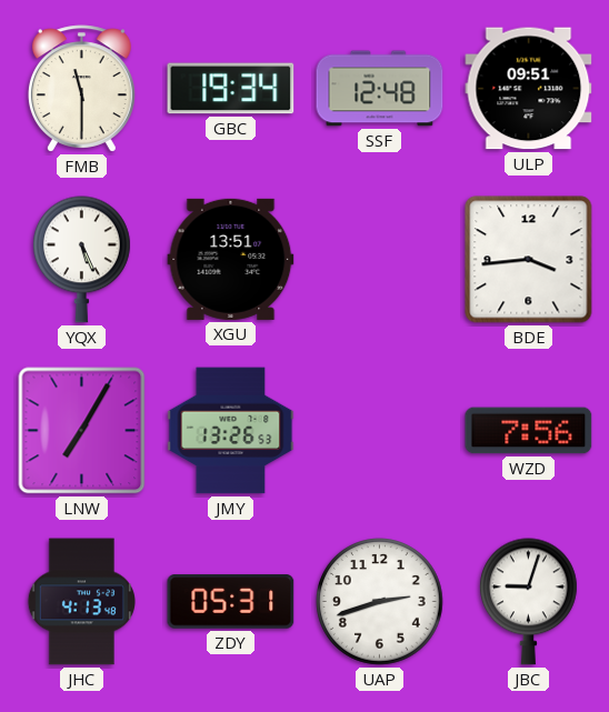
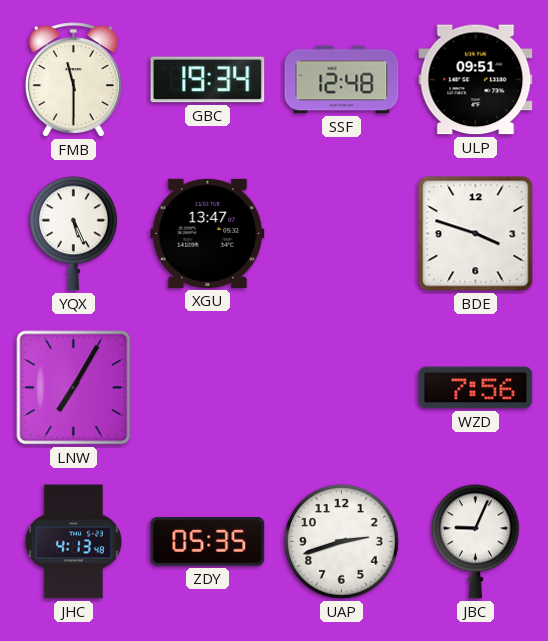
XGU: 13:51 -> 13:47
BDE: 3:44 -> 3:48
JMY: 13:26 -> none
ZDY: 05:31 -> 05:35
JBC: 9:03 -> 9:04
